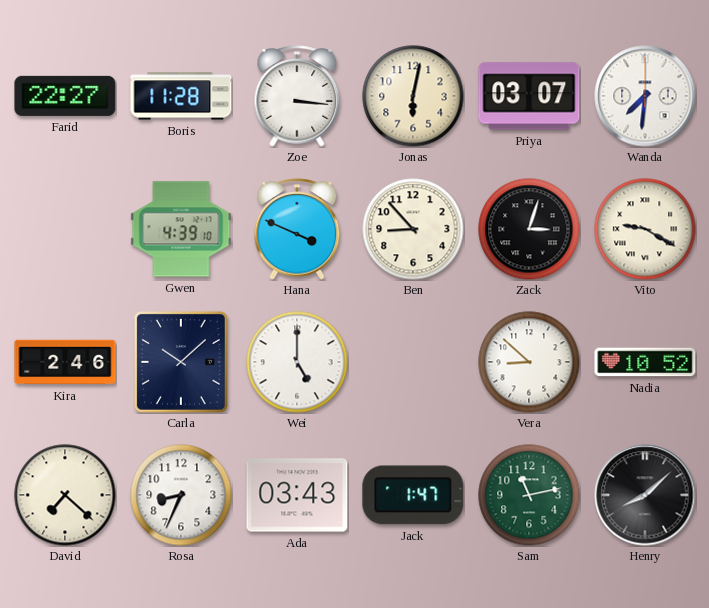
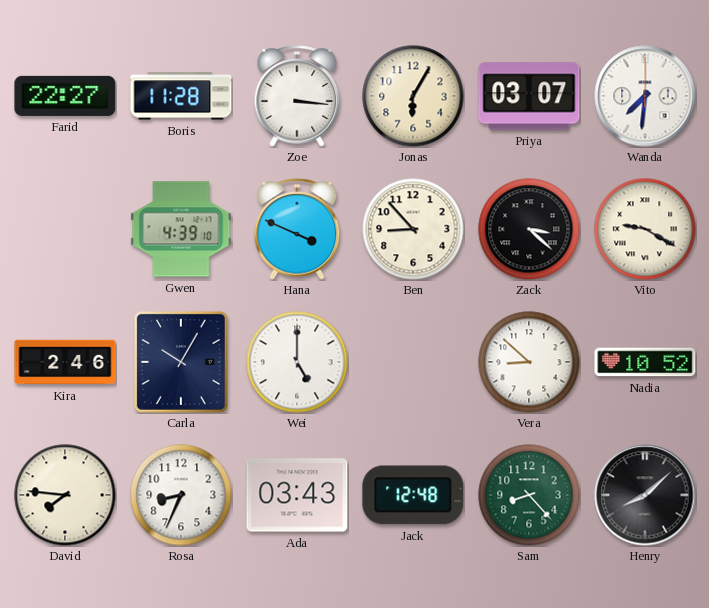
Jonas: 6:02 -> 6:05
Zack: 3:03 -> 3:22
Carla: 10:08 -> 10:05
David: 7:22 -> 7:46
Jack: 1:47 -> 12:48
Sam: 11:13 -> 8:23
